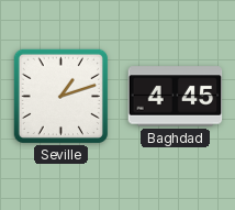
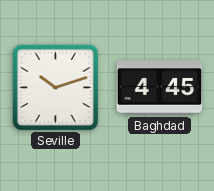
Seville: 1:12 -> 10:12
